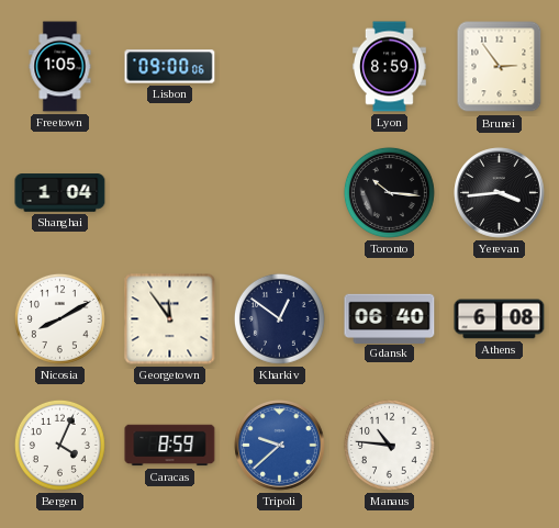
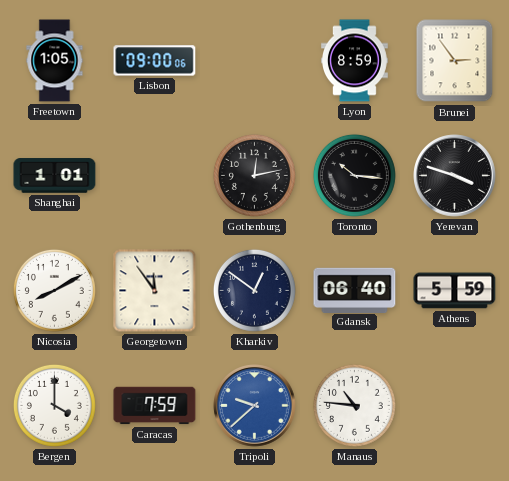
Shanghai: 1:04 -> 1:01
Gothenburg: none -> 12:13
Yerevan: 3:44 -> 3:48
Athens: 6:08 -> 5:59
Bergen: 4:04 -> 4:00
Caracas: 8:59 -> 7:59
